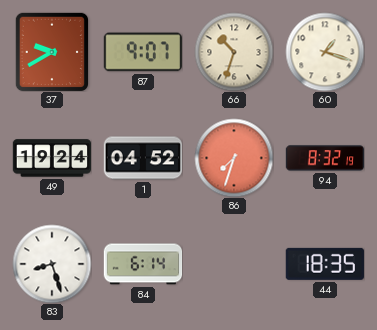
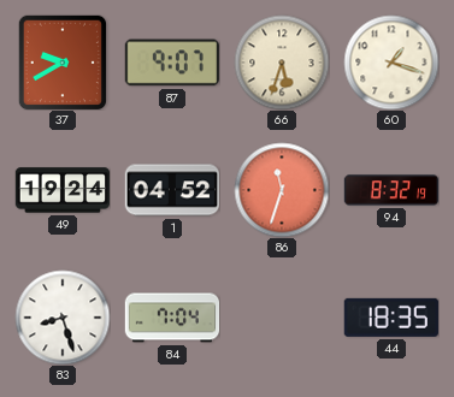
66: 10:33 -> 5:33
86: 7:33 -> 11:33
84: 6:14 -> 7:04
